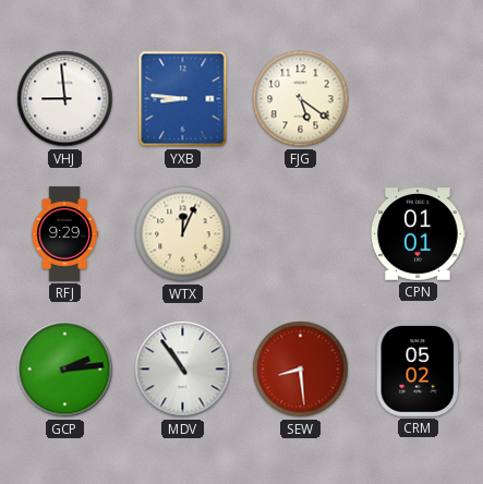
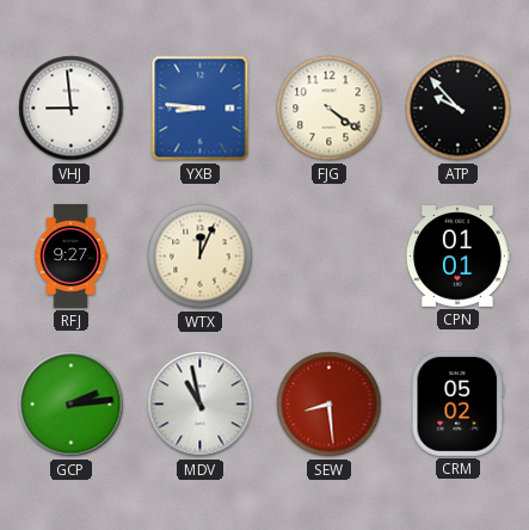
FJG: 5:21 -> 4:21
ATP: none -> 9:53
RFJ: 9:29 -> 9:27
MDV: 10:54 -> 10:58
